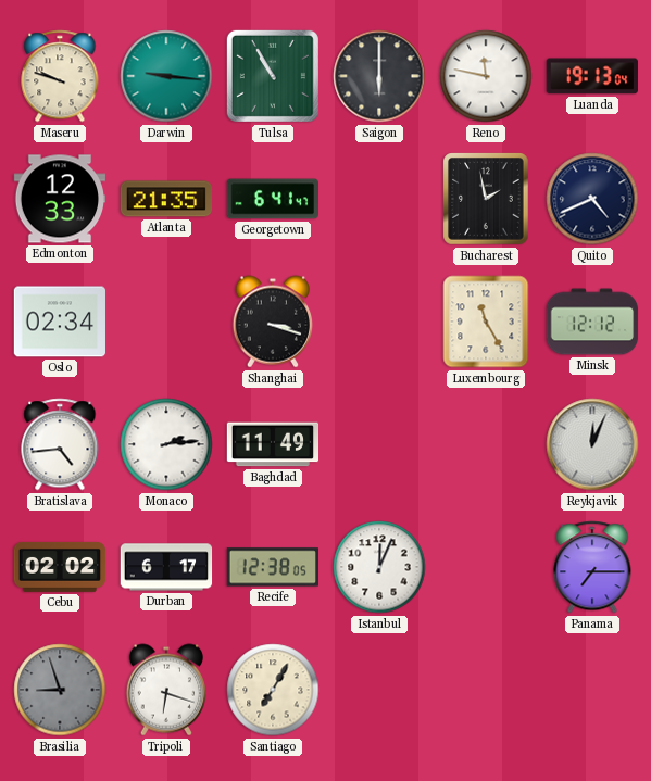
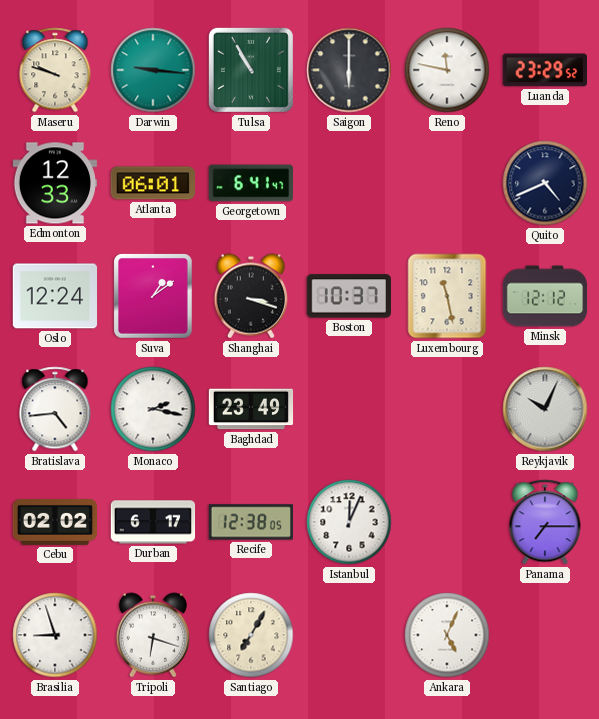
Luanda: 19:13 -> 23:29
Atlanta: 21:35 -> 06:01
Bucharest: 1:58 -> none
Oslo: 02:34 -> 12:24
Suva: none -> 1:09
Boston: none -> 10:37
Luxembourg: 11:25 -> 11:28
Monaco: 2:14 -> 2:17
Baghdad: 11:49 -> 23:49
Reykjavik: 12:04 -> 10:04
Brasilia dial: grey -> white
Ankara: none -> 5:04
